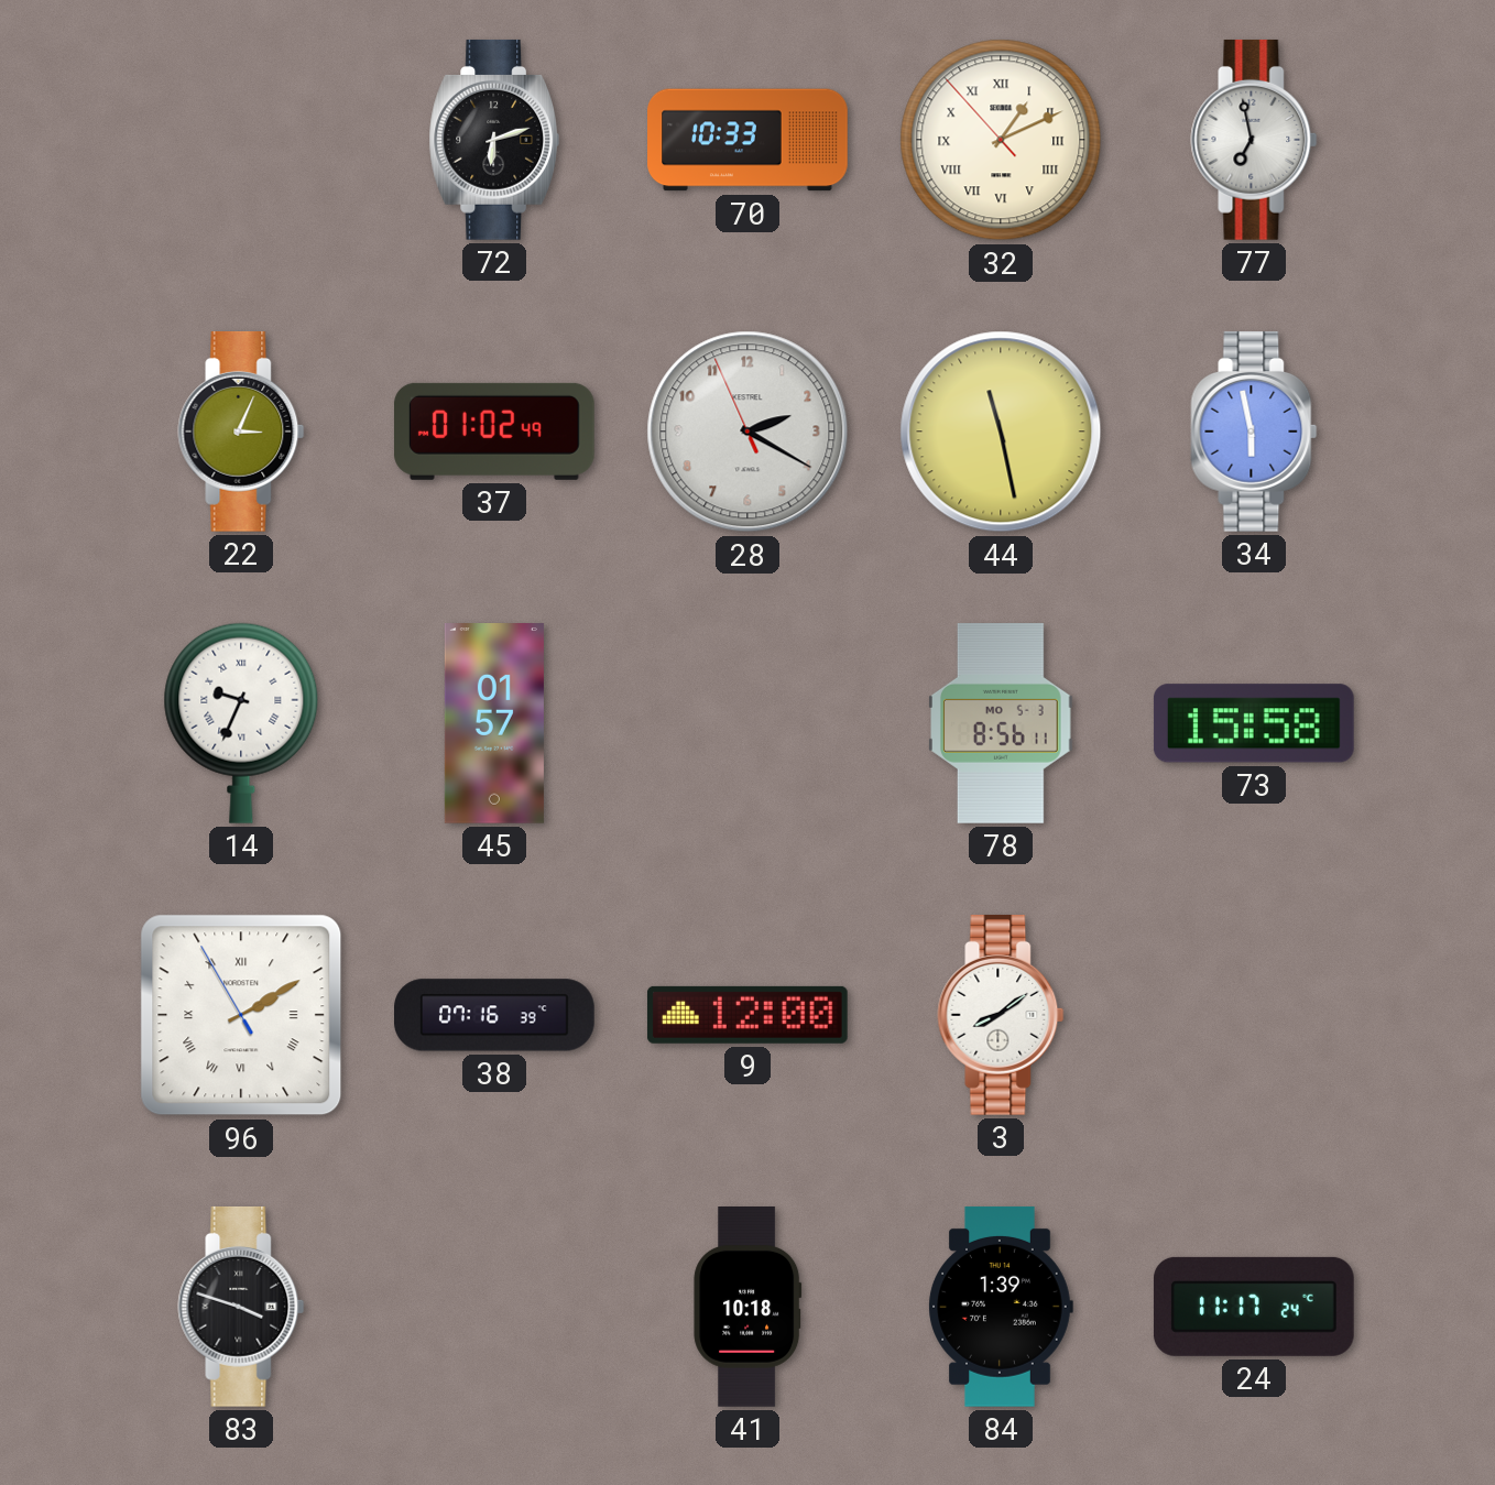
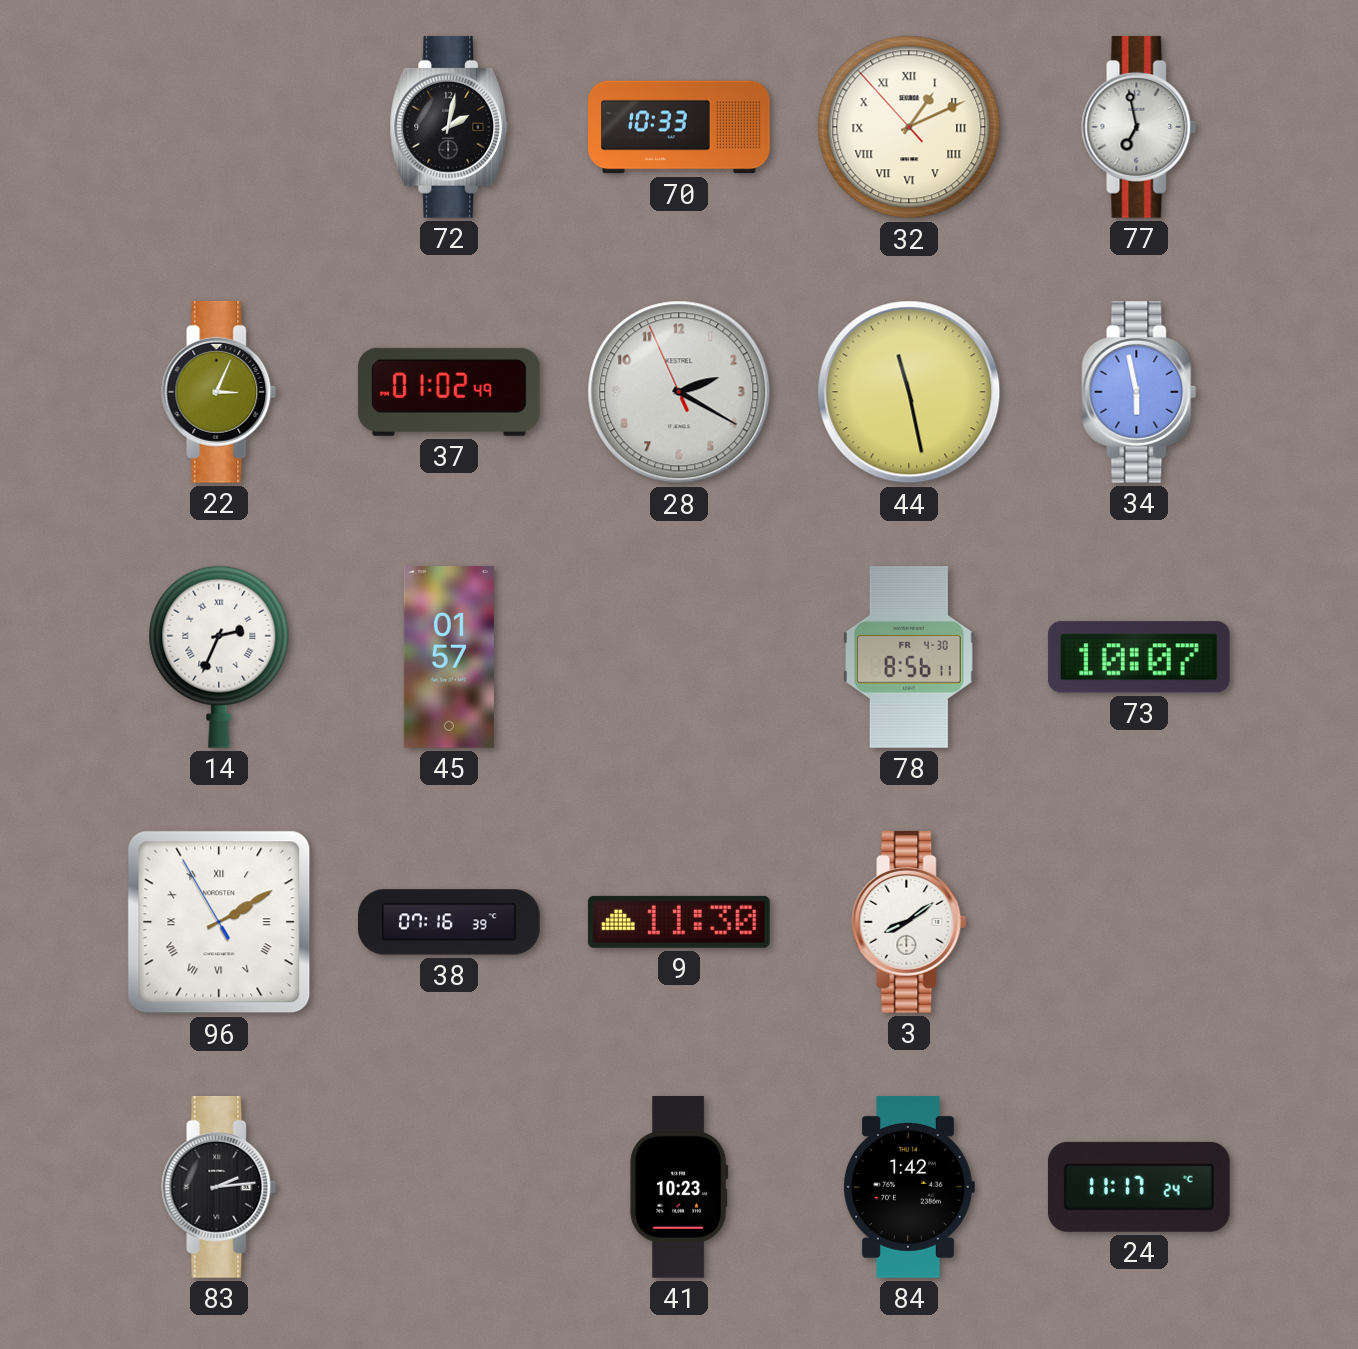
72: 6:12 -> 2:02
14: 9:34 -> 2:34
78 date: MO 5-3 -> FR 4-30
73: 15:58 -> 10:07
9: 12:00 -> 11:30
83: 3:48 -> 2:14
41: 10:18 -> 10:23
84: 1:39 -> 1:42
